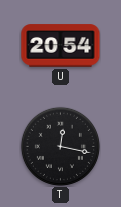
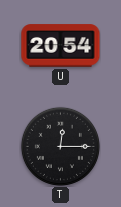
T: 12:17 -> 12:15
